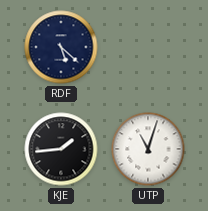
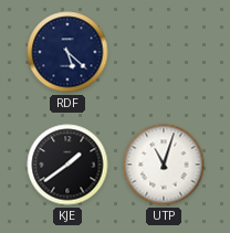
KJE: 1:44 -> 1:39
